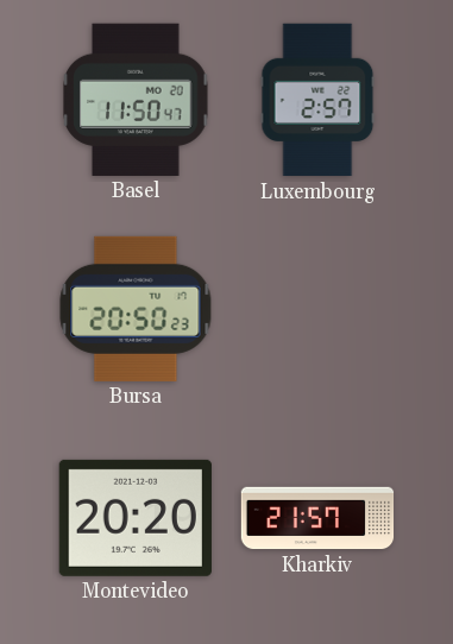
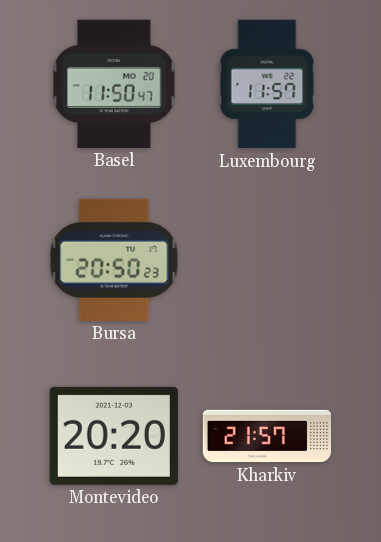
Luxembourg: 2:57 -> 11:57
